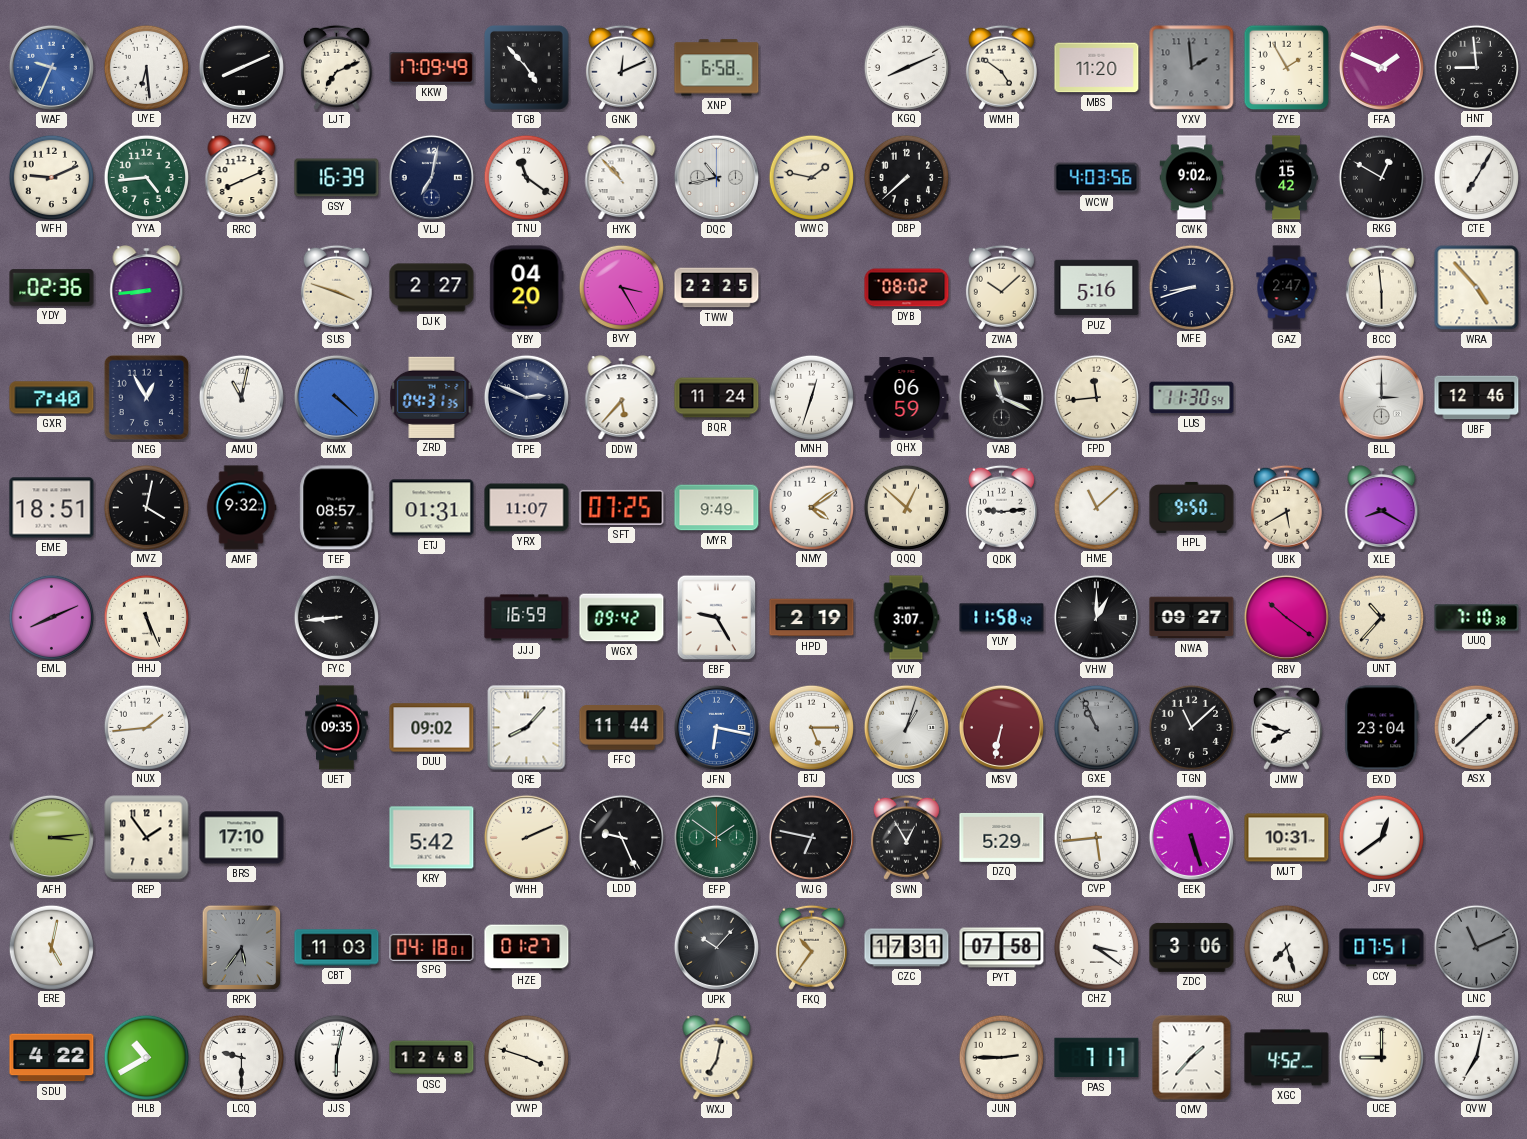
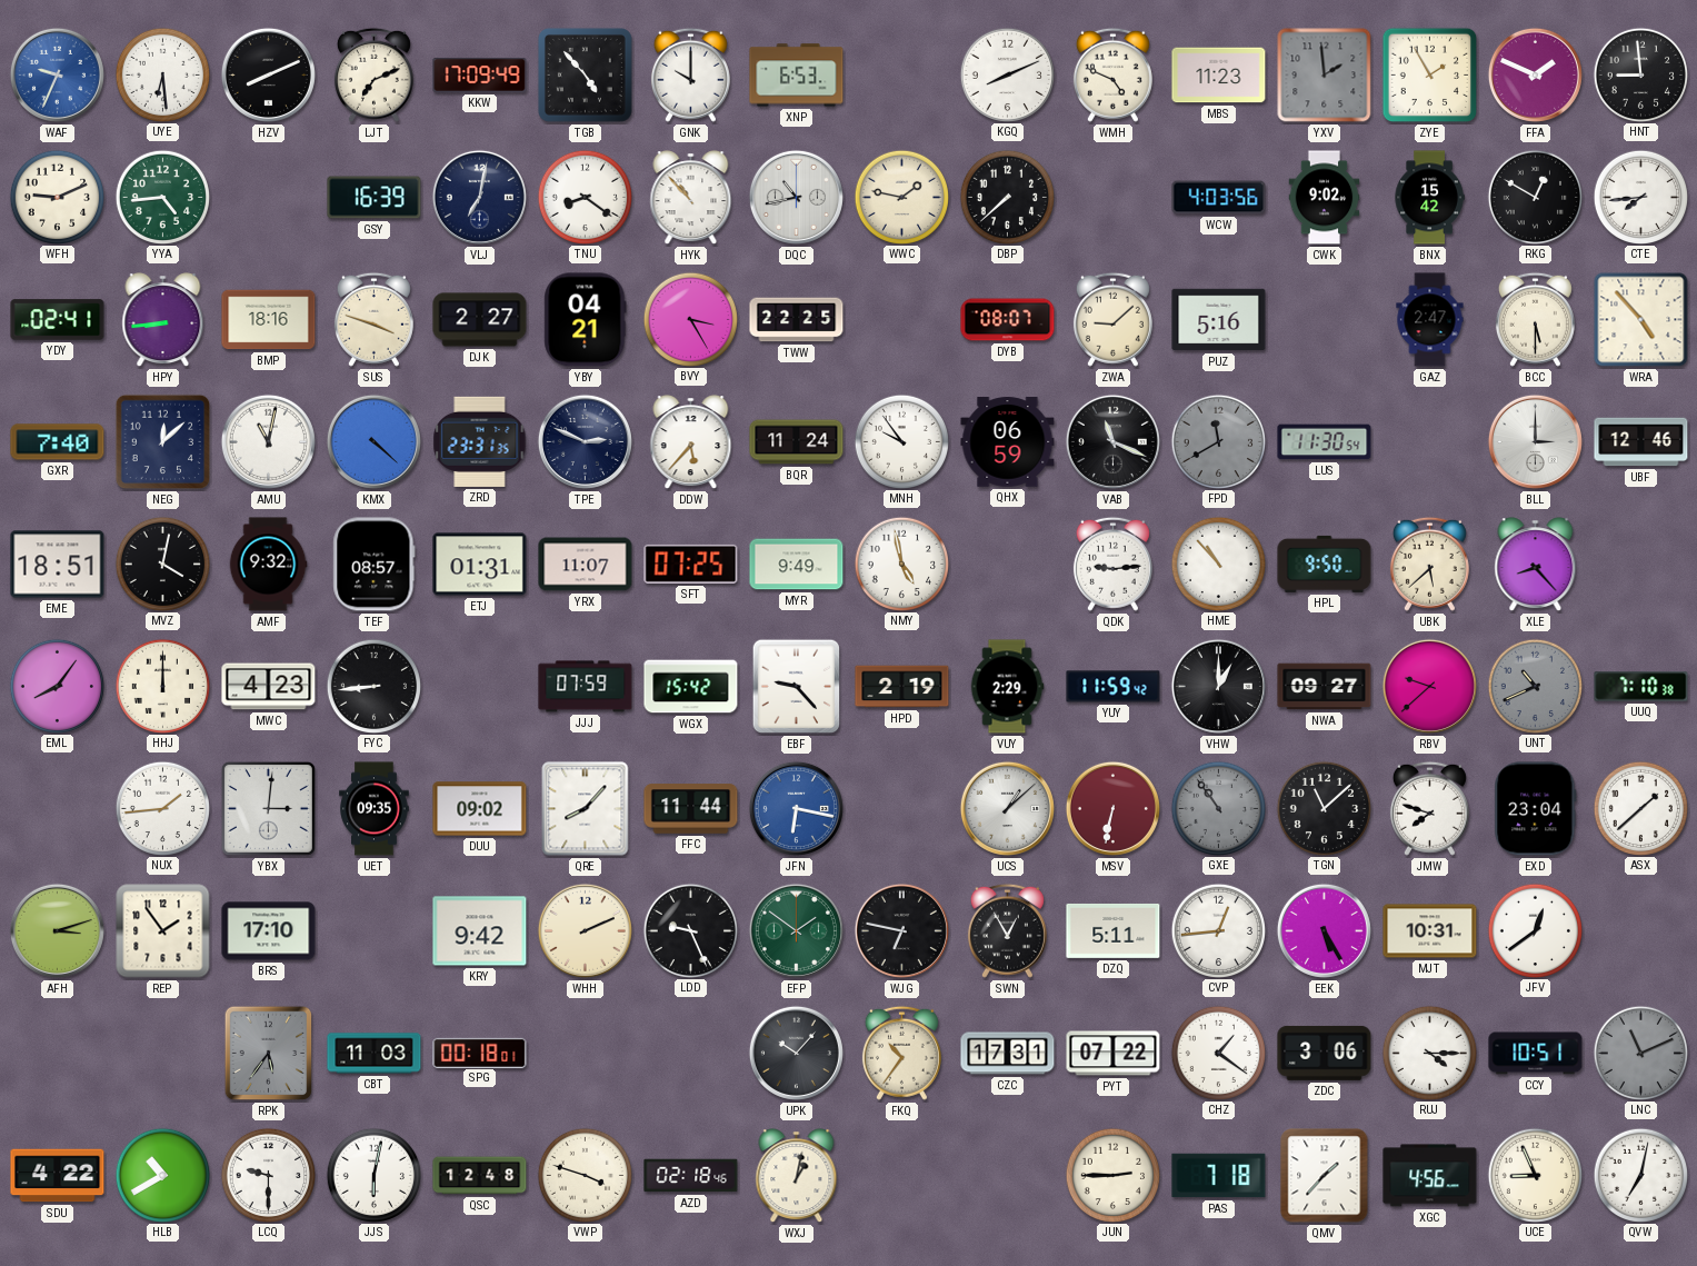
GNK: 12:11 -> 10:00
XNP: 6:58 -> 6:53
WMH: 4:51 -> 4:49
MBS: 11:20 -> 11:23
RRC: 8:11 -> none
TNU: 11:21 -> 8:21
CTE: 7:05 -> 7:44
YDY: 02:36 -> 02:41
BMP: none -> 18:16
YBY: 04:20 -> 04:21
DYB: 08:02 -> 08:07
ZWA: 10:08 -> 9:08
MFE: 8:42 -> none
BCC: 5:59 -> 5:30
NEG: 12:55 -> 12:08
ZRD: 04:31 -> 23:31
MNH: 12:33 -> 9:54
FPD: 11:44 -> 11:40
FPD dial: cream -> grey
NMY: 4:09 -> 4:58
QQQ: 12:52 -> none
HME: 11:08 -> 10:53
UBK: 5:40 -> 5:38
XLE: 8:20 -> 8:23
EML: 8:11 -> 8:06
HHJ: 5:26 -> 12:00
MWC: none -> 4:23
JJJ: 16:59 -> 07:59
WGX: 09:42 -> 15:42
EBF: 9:25 -> 9:23
VUY: 3:07 -> 2:29
YUY: 11:58 -> 11:59
RBV: 10:21 -> 9:38
UNT: 10:37 -> 10:41
UNT dial: cream -> grey
YBX: none -> 3:01
BTJ: 5:15 -> none
UCS: 1:03 -> 1:08
GXE: 10:56 -> 10:54
AFH: 3:14 -> 3:12
KRY: 5:42 -> 9:42
DZQ: 5:29 -> 5:11
CVP: 5:44 -> 12:44
EEK: 5:27 -> 5:25
ERE: 5:02 -> none
SPG: 04:18 -> 00:18
HZE: 01:27 -> none
PYT: 07:58 -> 07:22
CHZ: 3:21 -> 1:21
RUJ: 7:27 -> 4:15
CCY: 07:51 -> 10:51
AZD: none -> 02:18
WXJ: 7:02 -> 1:02
PAS: 7:17 -> 7:18
XGC: 4:52 -> 4:56
UCE: 9:00 -> 8:56
